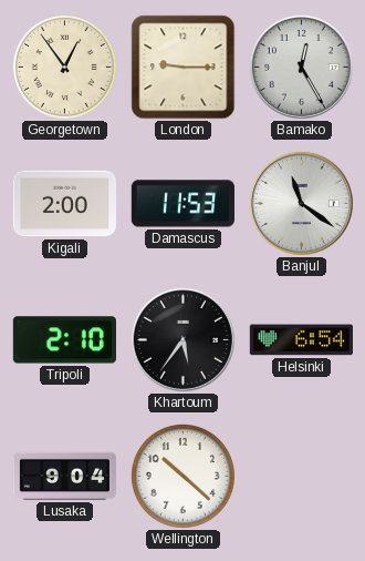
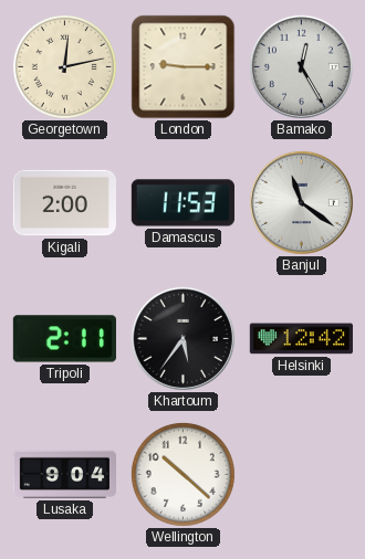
Georgetown: 12:54 -> 12:13
Tripoli: 2:10 -> 2:11
Helsinki: 6:54 -> 12:42
